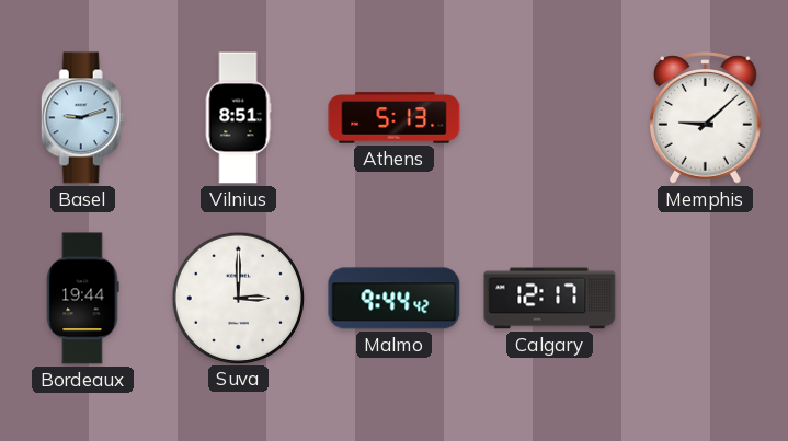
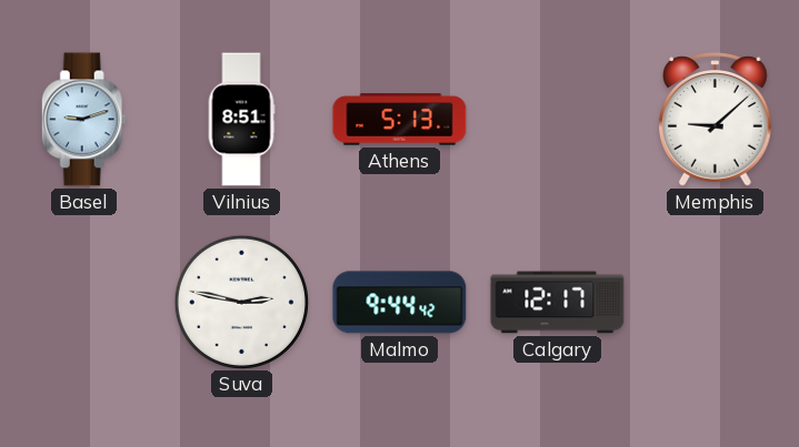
Bordeaux: 19:44 -> none
Suva: 3:00 -> 2:47
